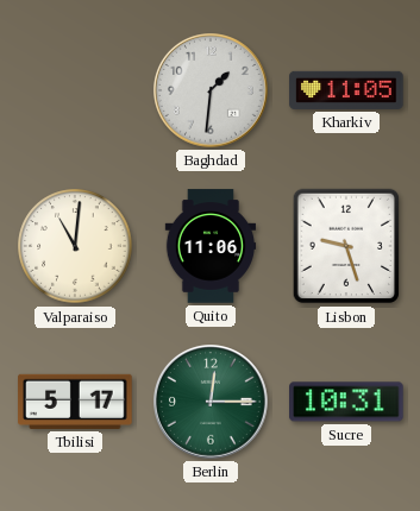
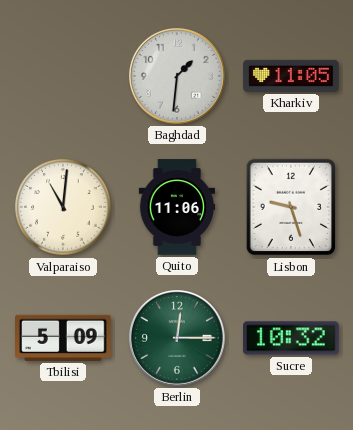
Tbilisi: 5:17 -> 5:09
Sucre: 10:31 -> 10:32
